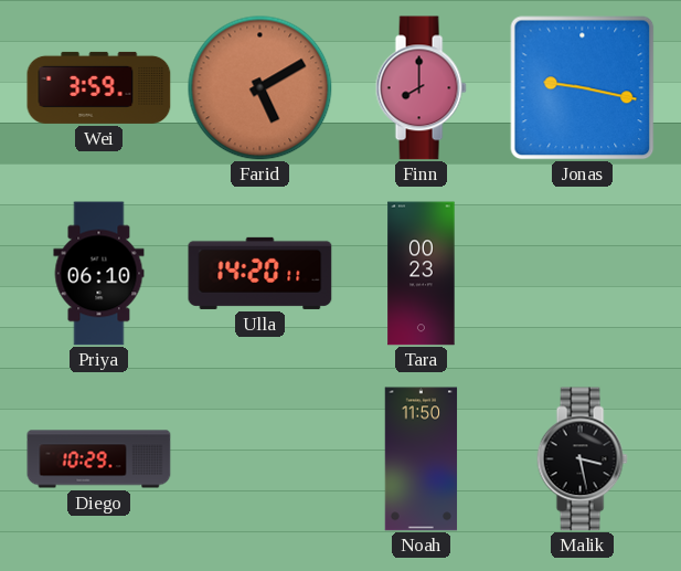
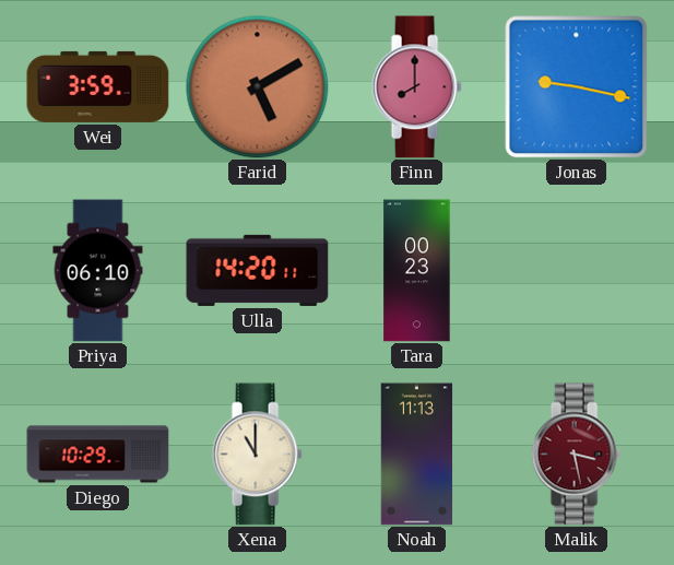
Xena: none -> 11:00
Noah: 11:50 -> 11:13
Malik dial: black -> burgundy
